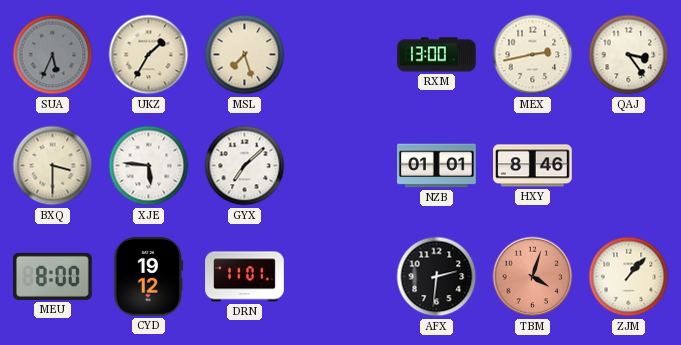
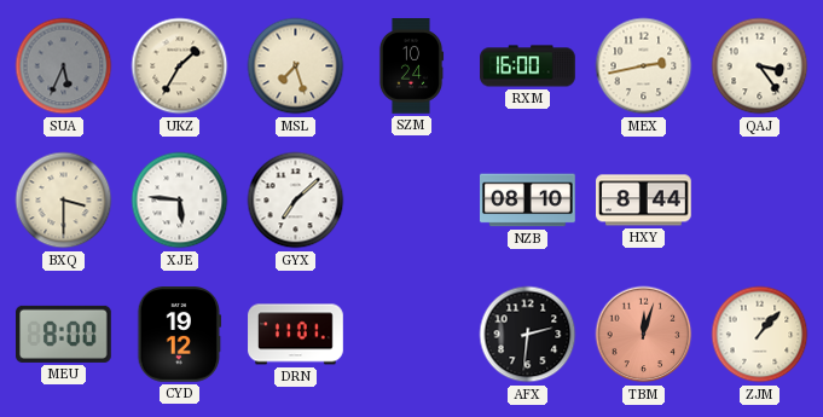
SZM: none -> 10:24
RXM: 13:00 -> 16:00
NZB: 01:01 -> 08:10
HXY: 8:46 -> 8:44
TBM: 4:03 -> 12:03
